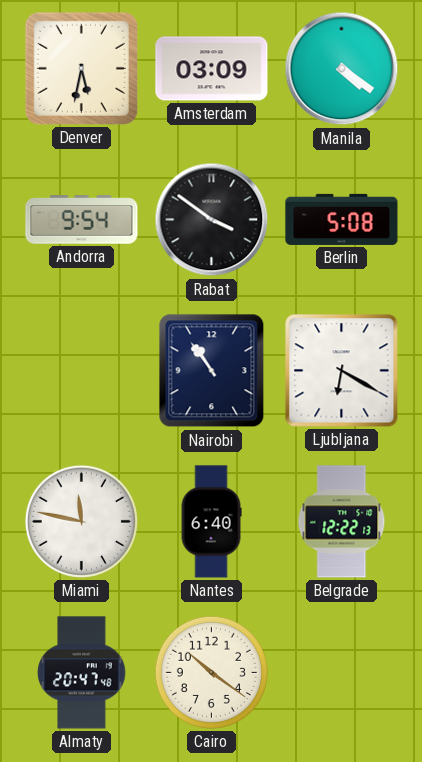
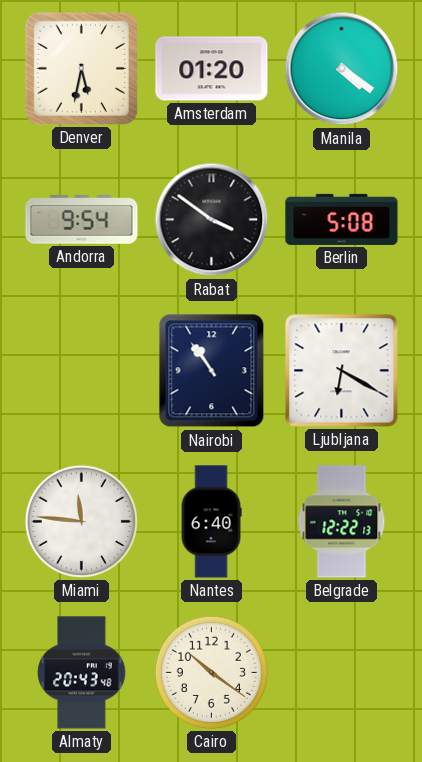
Amsterdam: 03:09 -> 01:20
Miami: 11:47 -> 11:46
Almaty: 20:47 -> 20:43
